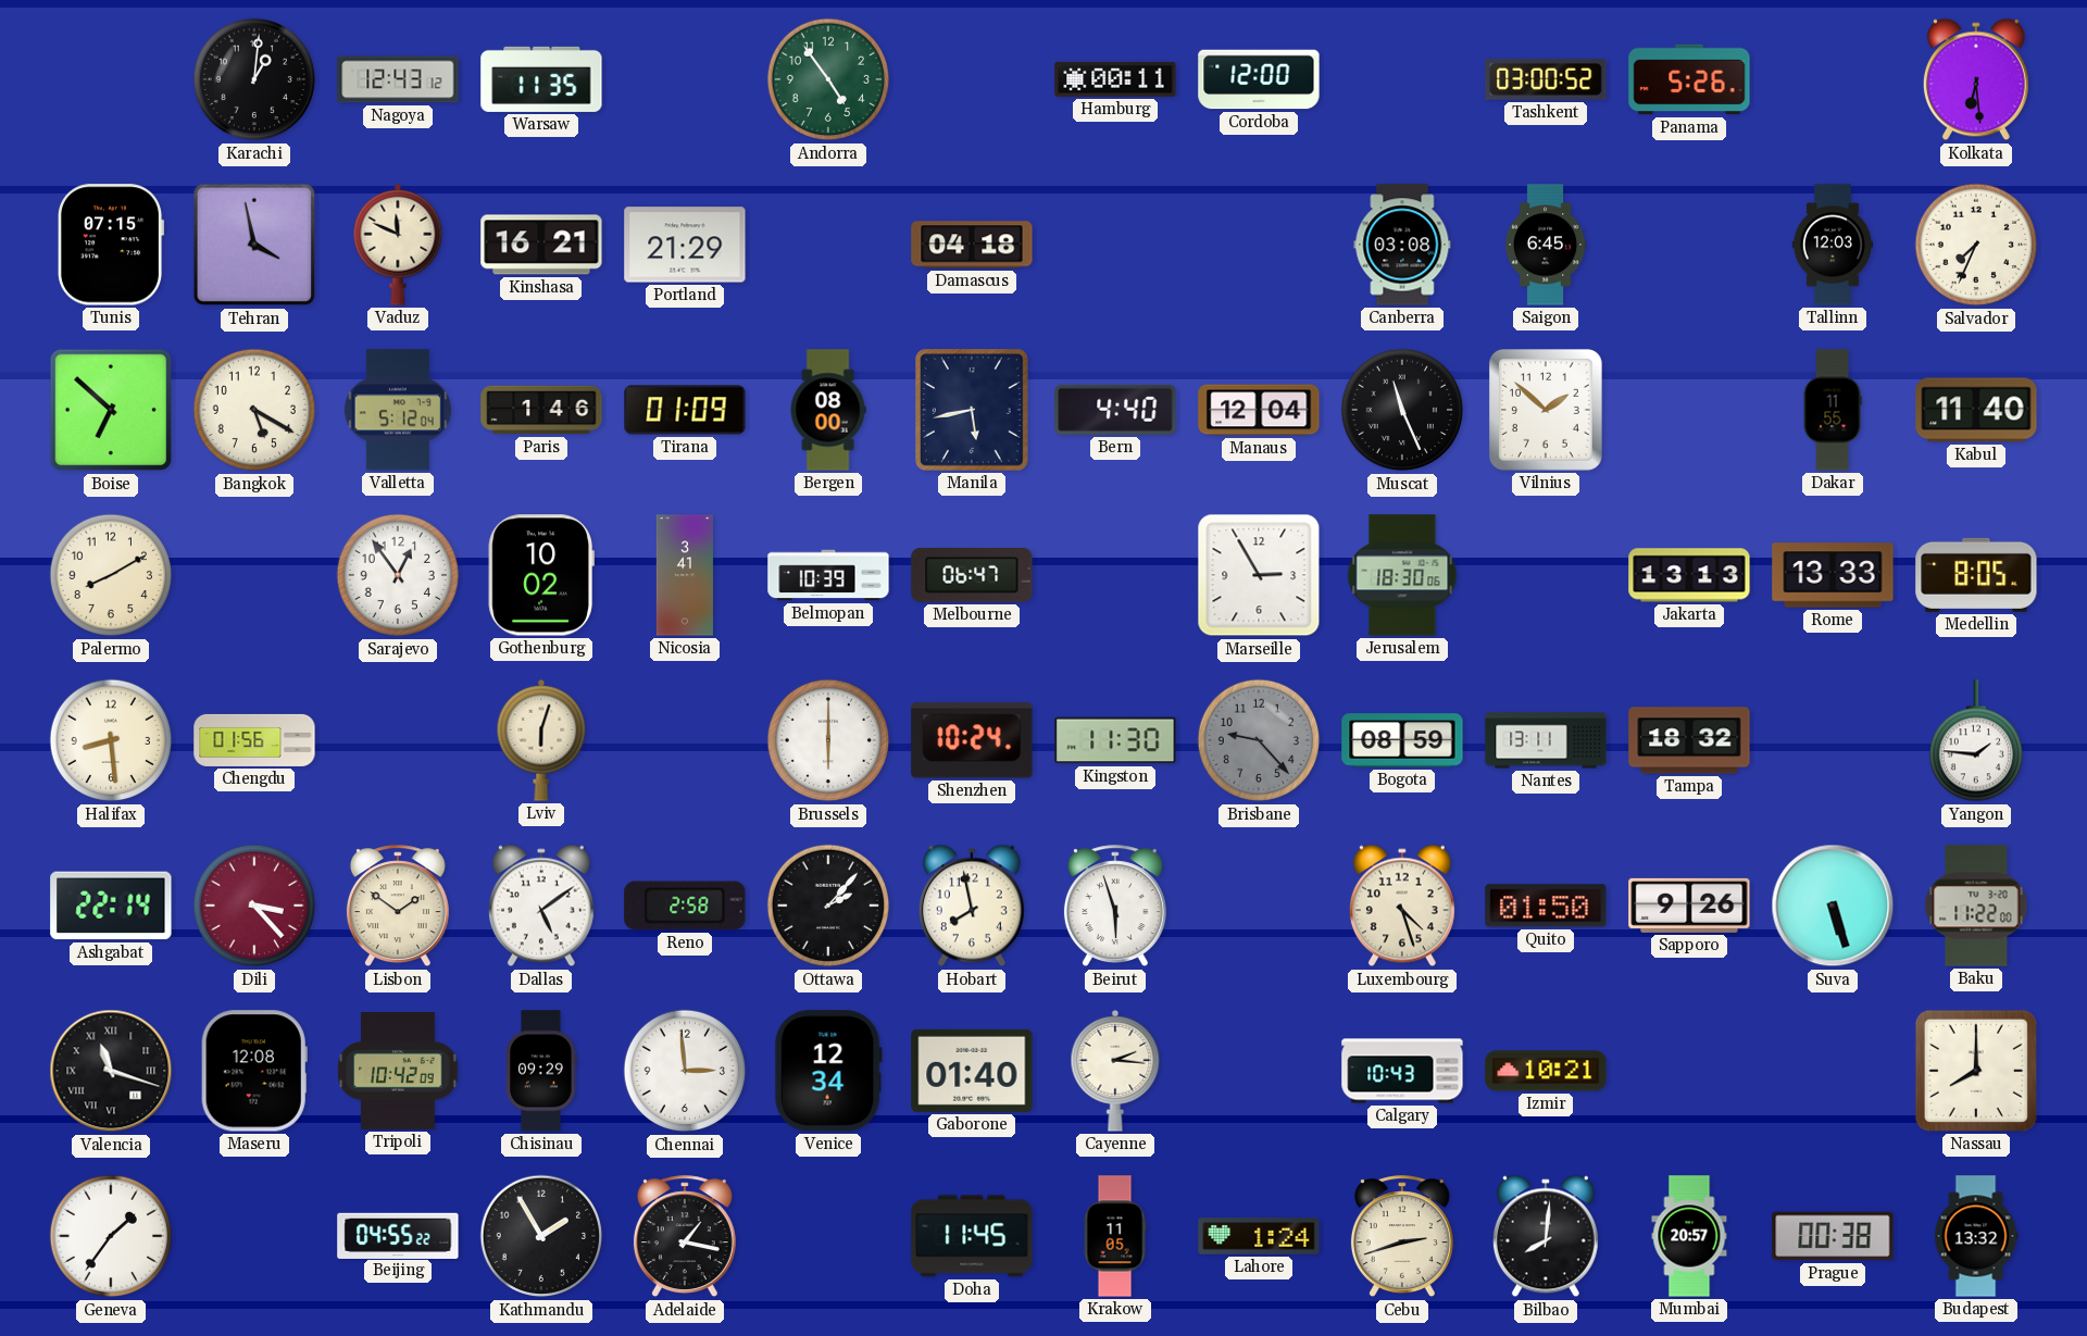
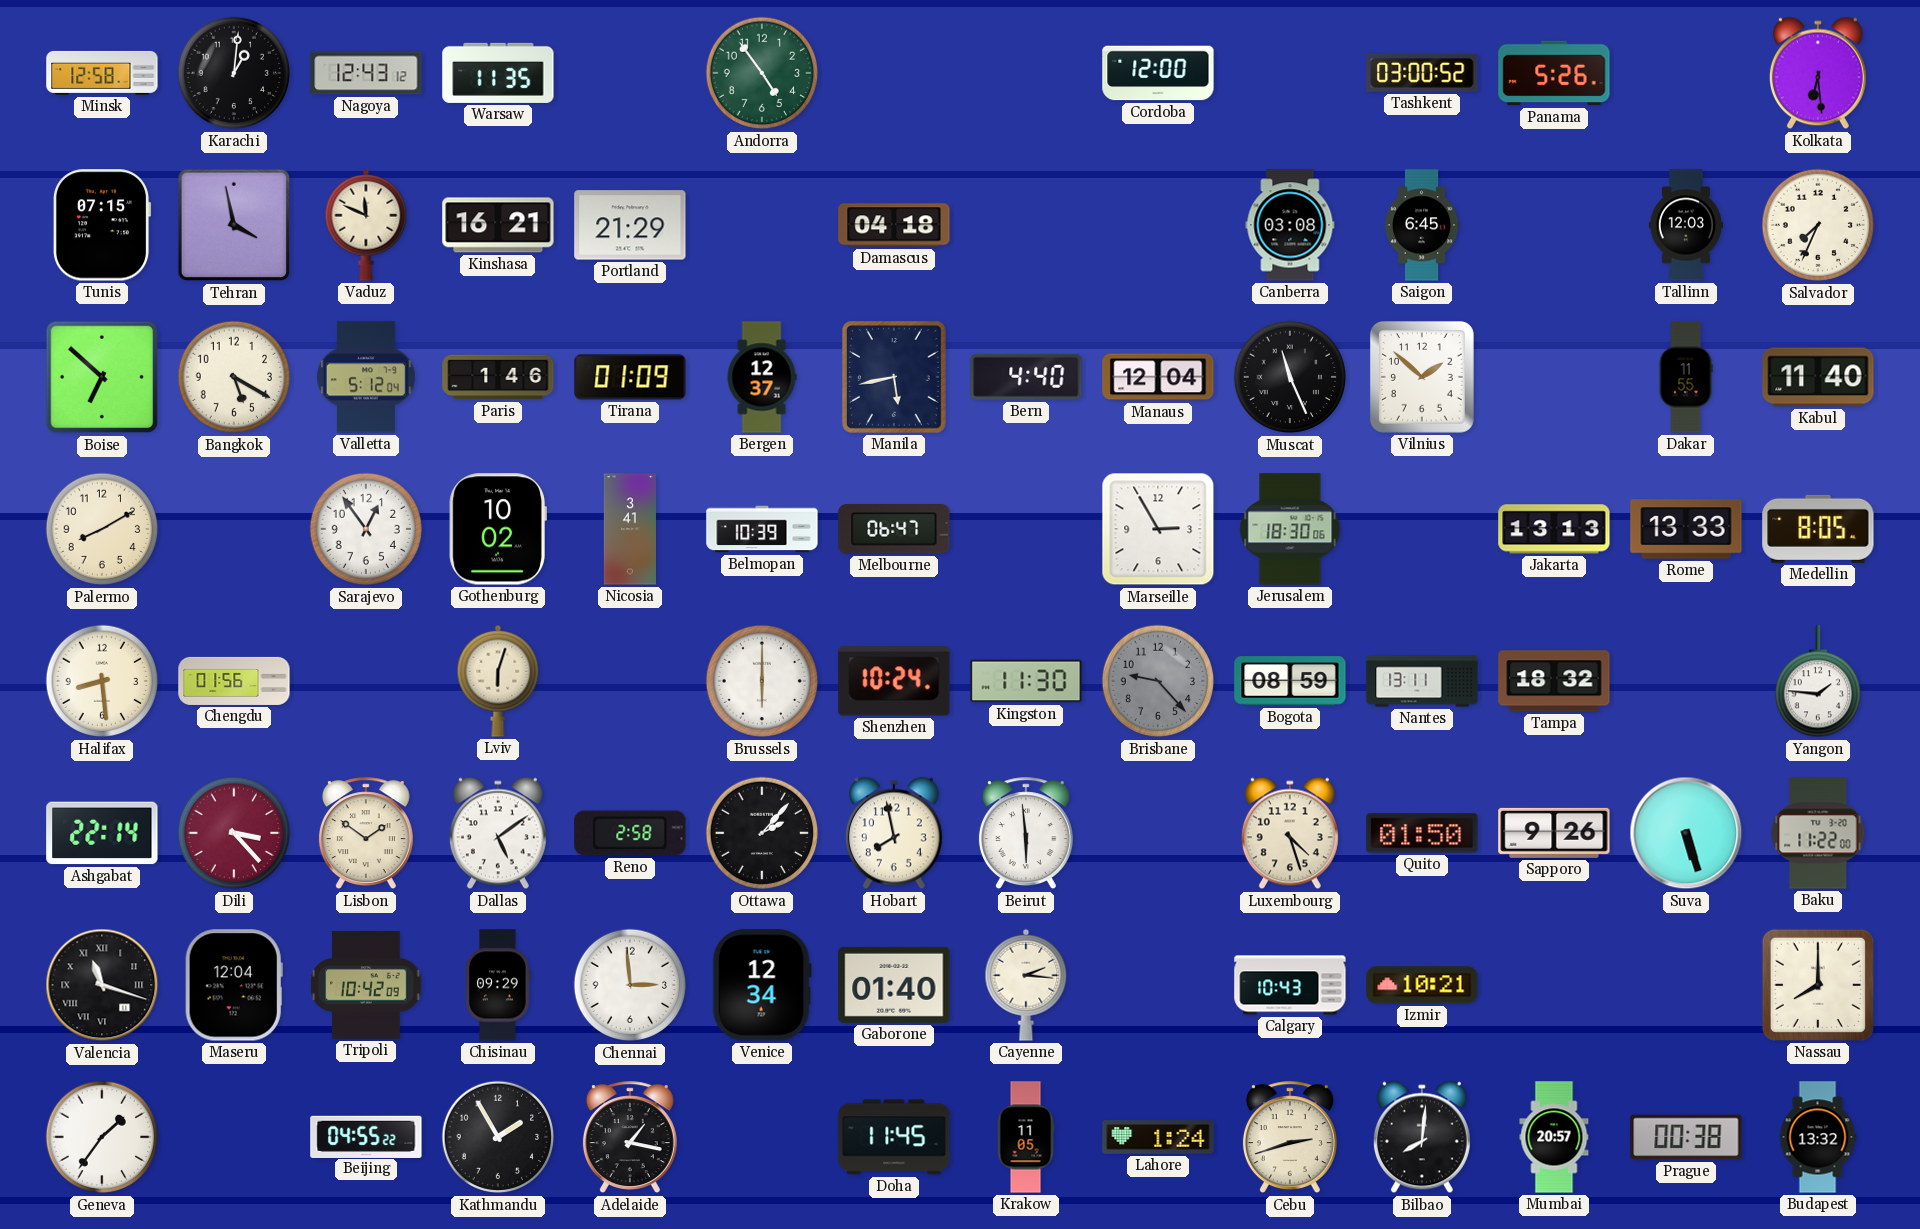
Minsk: none -> 12:58
Hamburg: 00:11 -> none
Bergen: 08:00 -> 12:37
Beirut: 5:57 -> 5:59
Maseru: 12:08 -> 12:04
